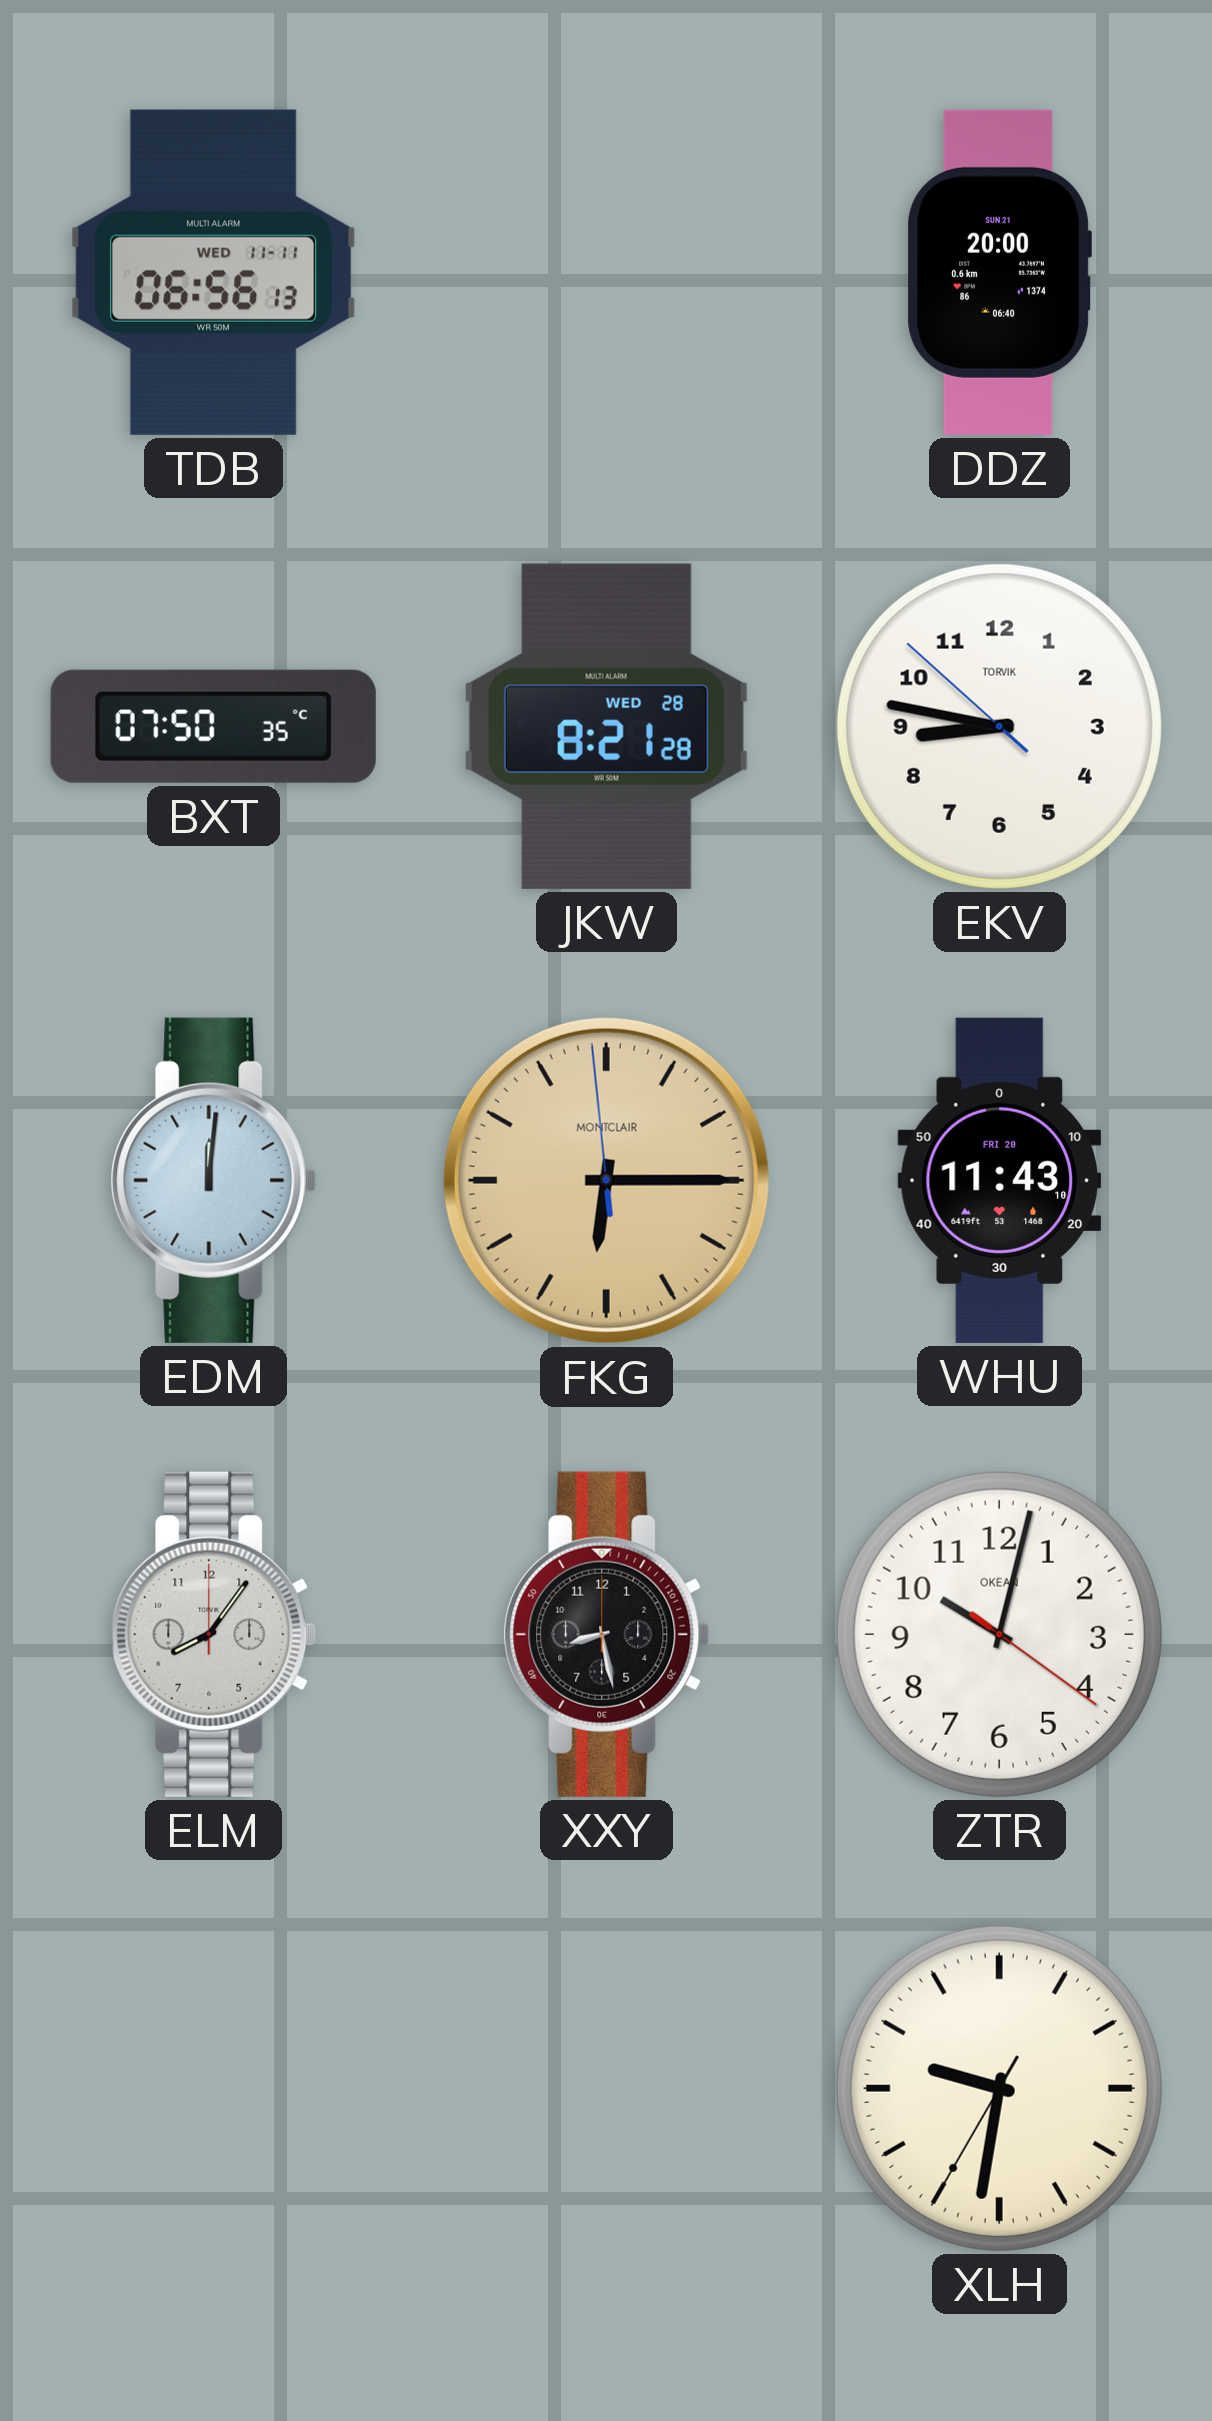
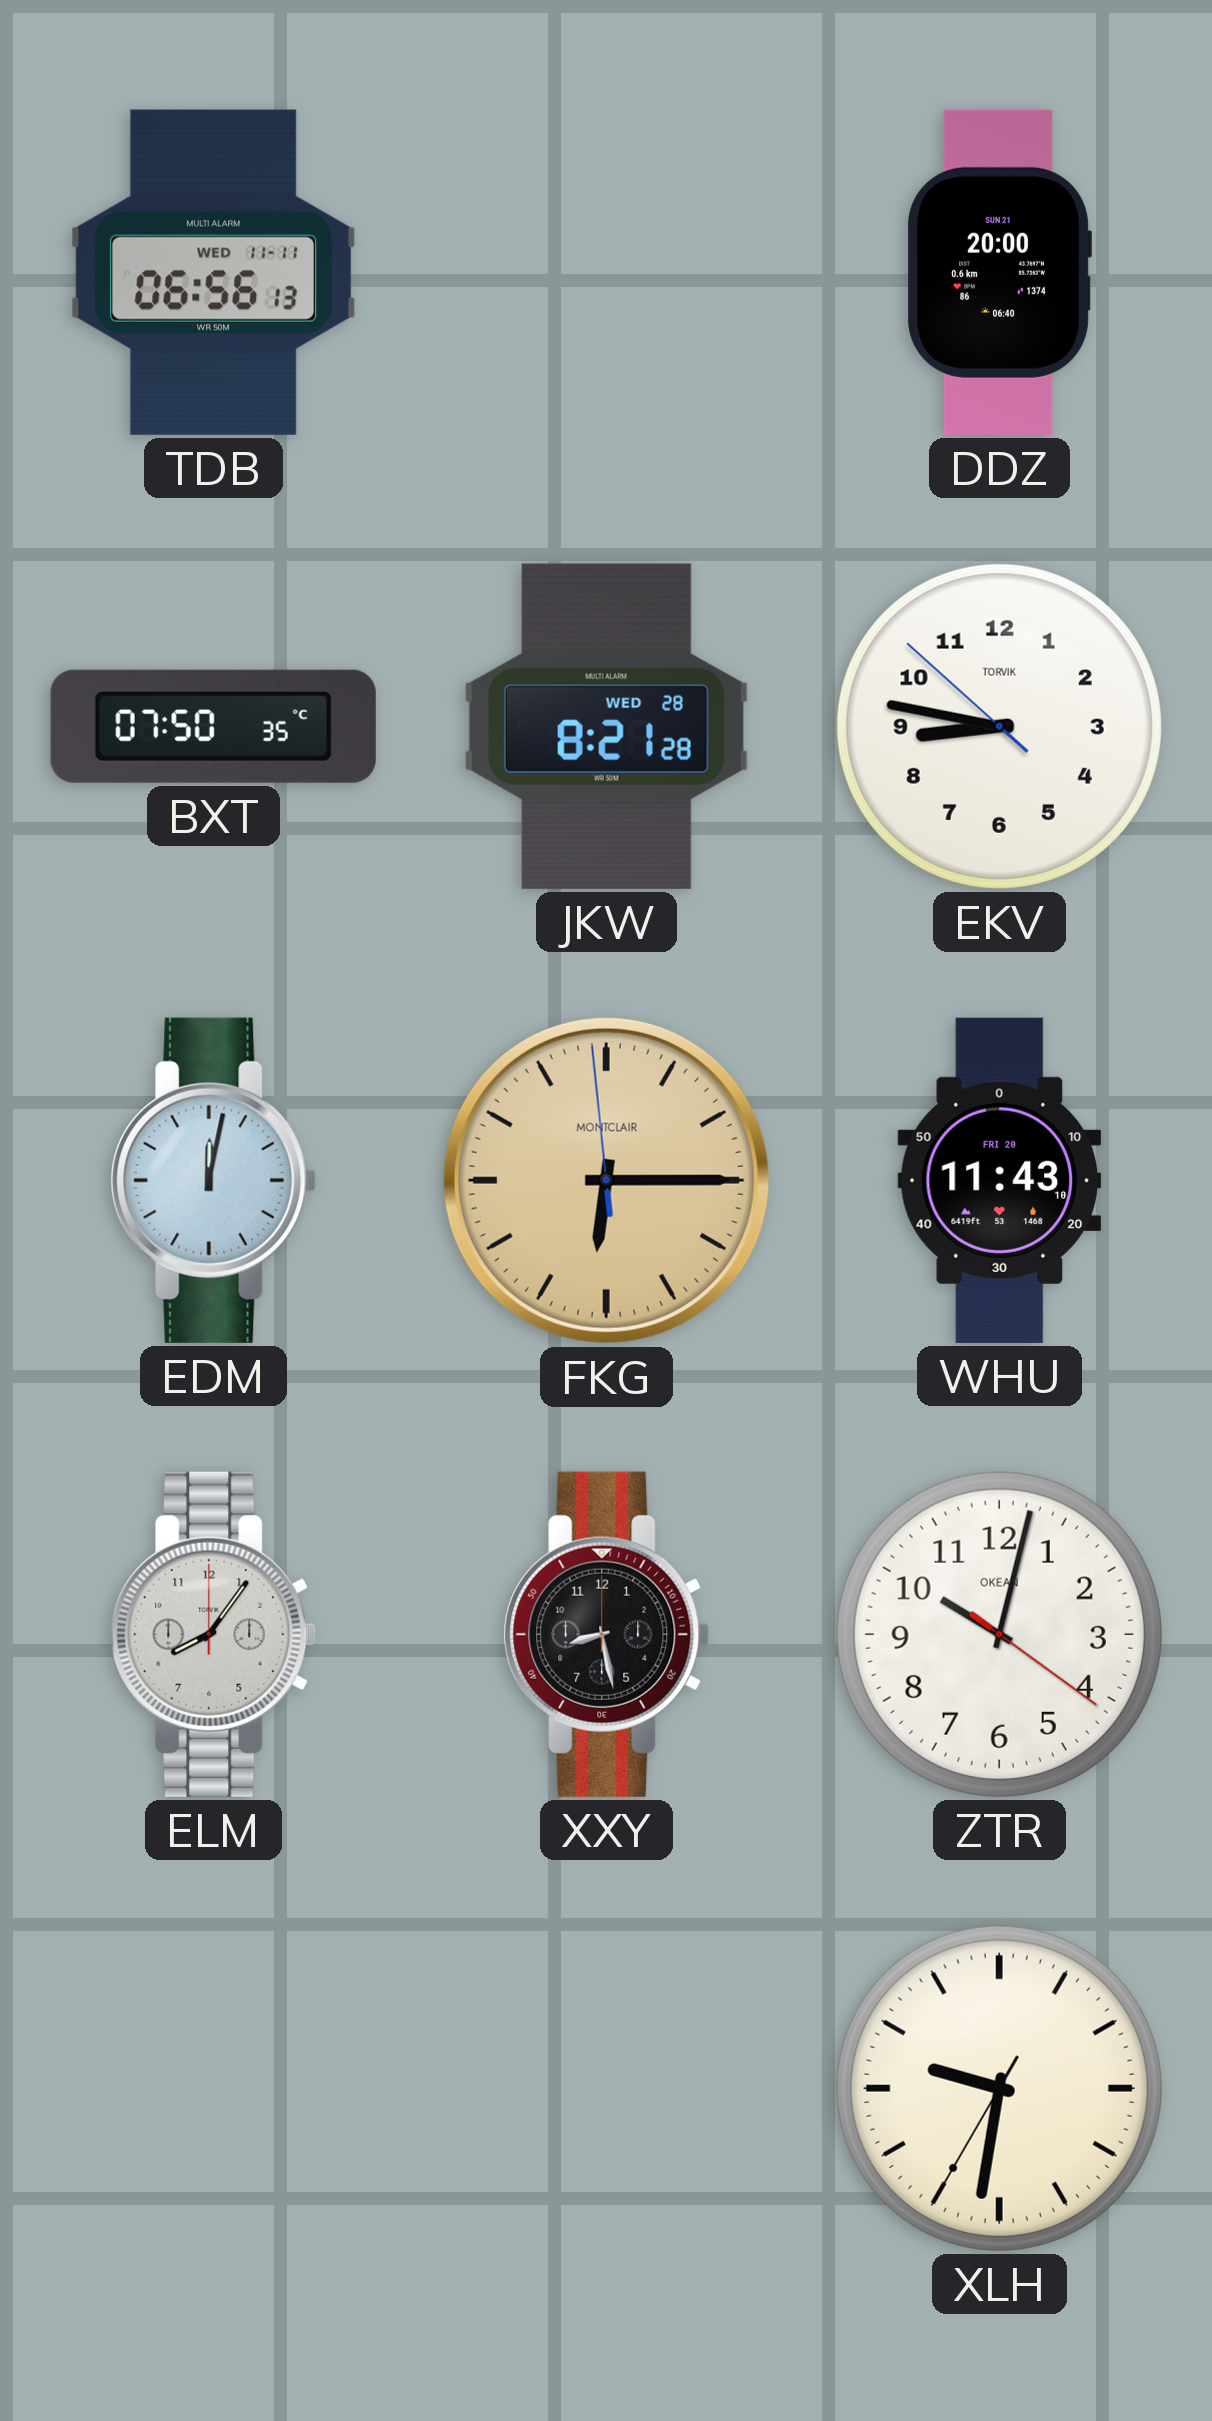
EDM: 12:01 -> 12:02
